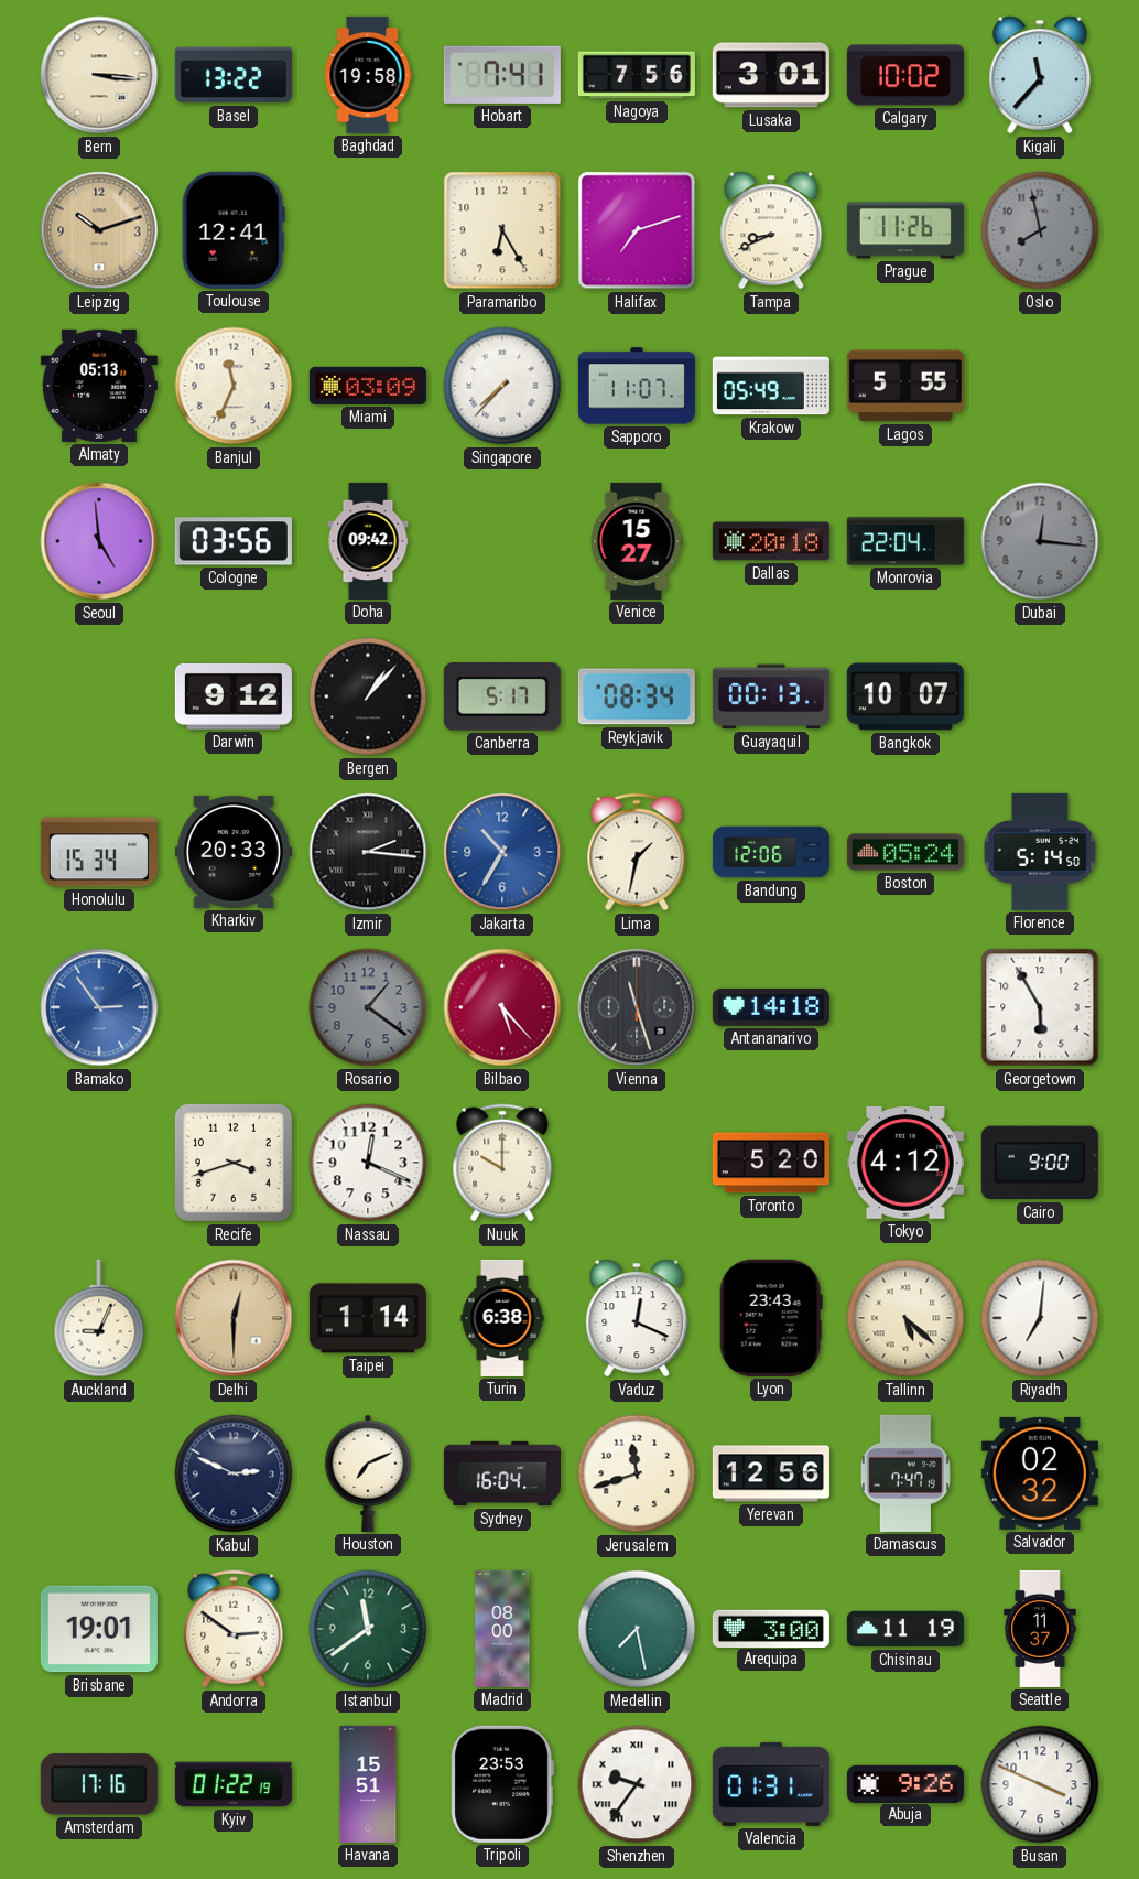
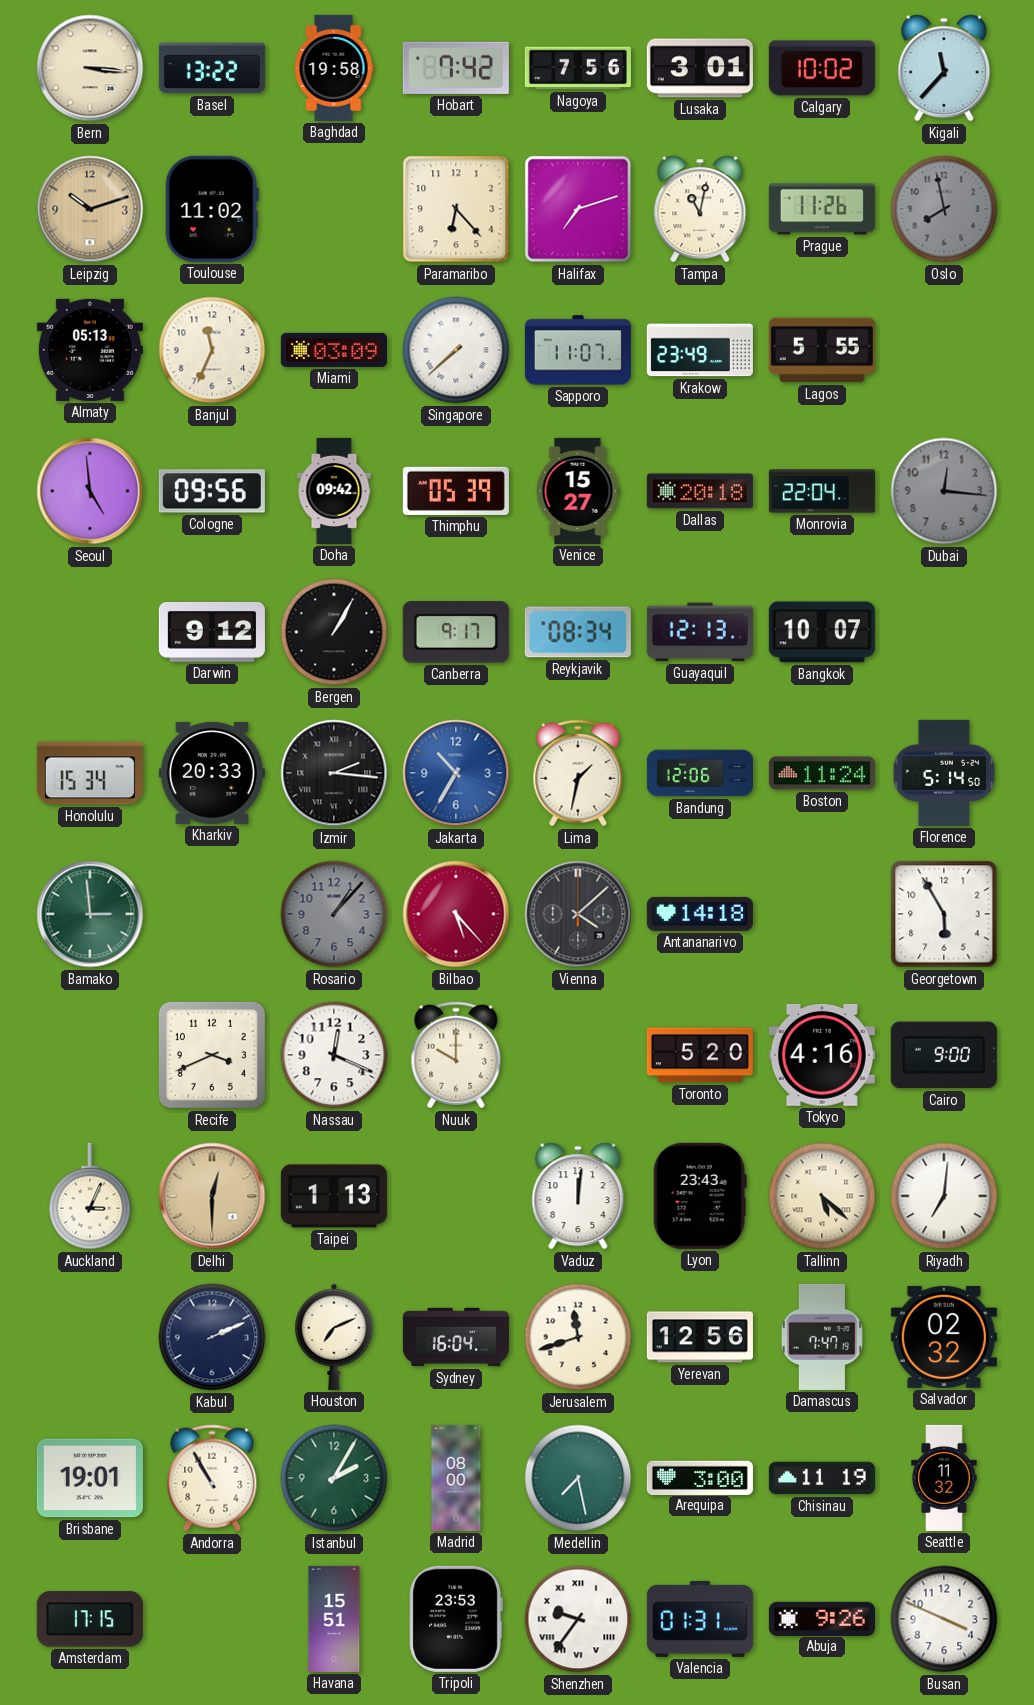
Hobart: 7:41 -> 7:42
Toulouse: 12:41 -> 11:02
Paramaribo: 6:25 -> 6:23
Tampa: 8:41 -> 11:02
Singapore: 7:37 -> 7:38
Krakow: 05:49 -> 23:49
Cologne: 03:56 -> 09:56
Thimphu: none -> 05:39
Bergen: 1:07 -> 1:05
Canberra: 5:17 -> 9:17
Guayaquil: 00:13 -> 12:13
Boston: 05:24 -> 11:24
Bamako: 2:54 -> 2:59
Bamako dial: blue -> green
Rosario: 1:21 -> 1:07
Vienna: 11:27 -> 4:08
Recife: 3:42 -> 3:41
Tokyo: 4:12 -> 4:16
Auckland: 9:04 -> 3:04
Taipei: 1:14 -> 1:13
Turin: 6:38 -> none
Vaduz: 12:19 -> 12:01
Kabul: 2:49 -> 2:11
Andorra: 2:51 -> 10:55
Istanbul: 11:39 -> 2:05
Seattle: 11:37 -> 11:32
Amsterdam: 17:16 -> 17:15
Kyiv: 01:22 -> none
